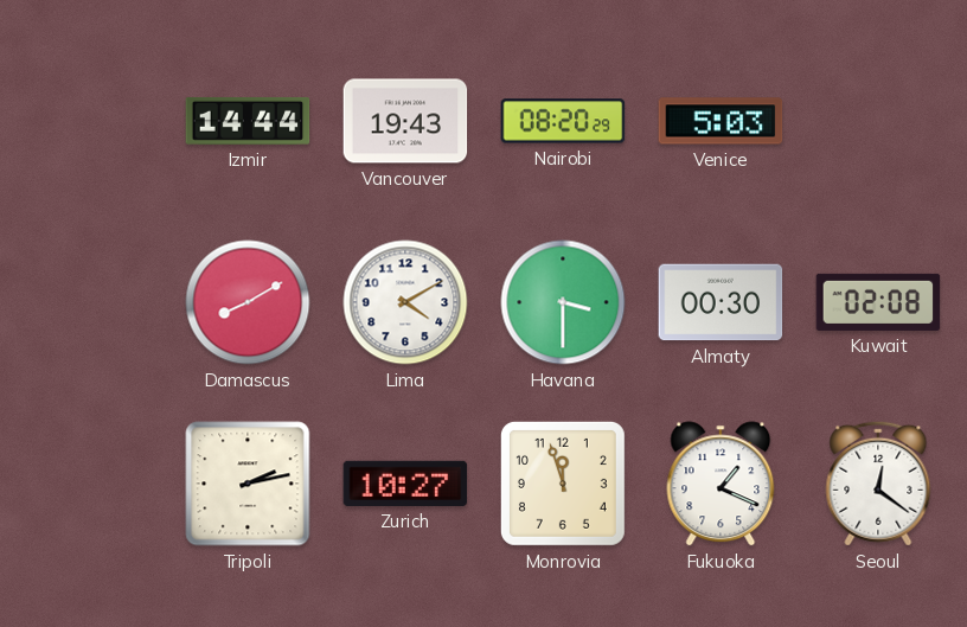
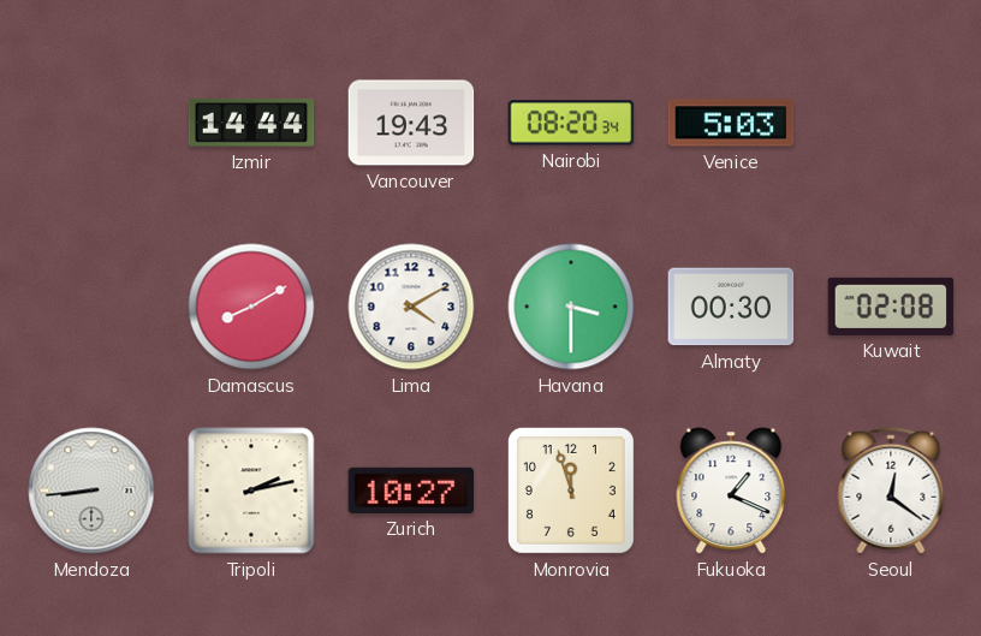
Nairobi: 08:20:29 -> 08:20:34
Mendoza: none -> 8:44
